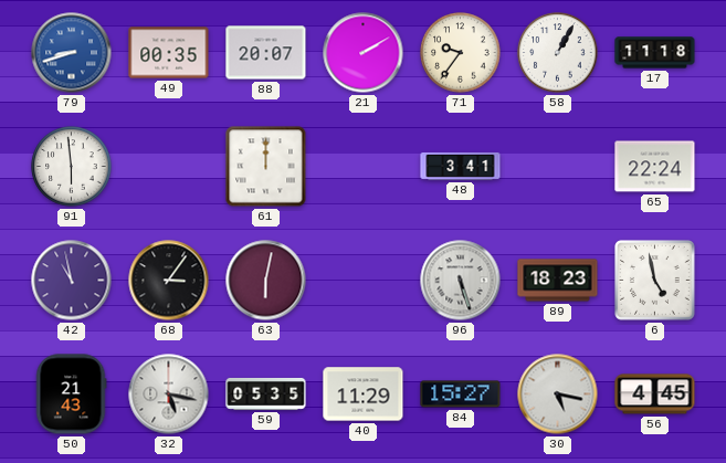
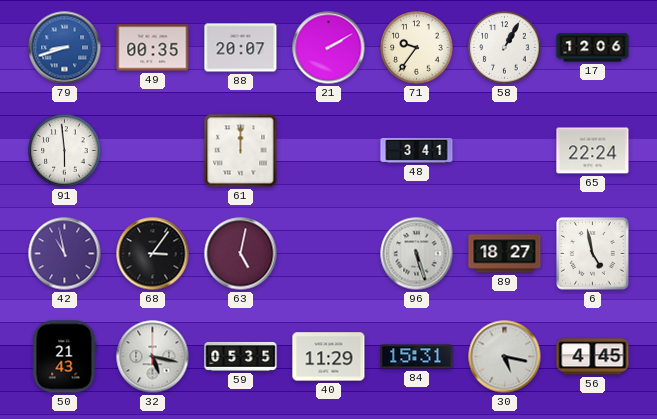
17: 11:18 -> 12:06
63: 6:02 -> 5:02
89: 18:23 -> 18:27
84: 15:27 -> 15:31
